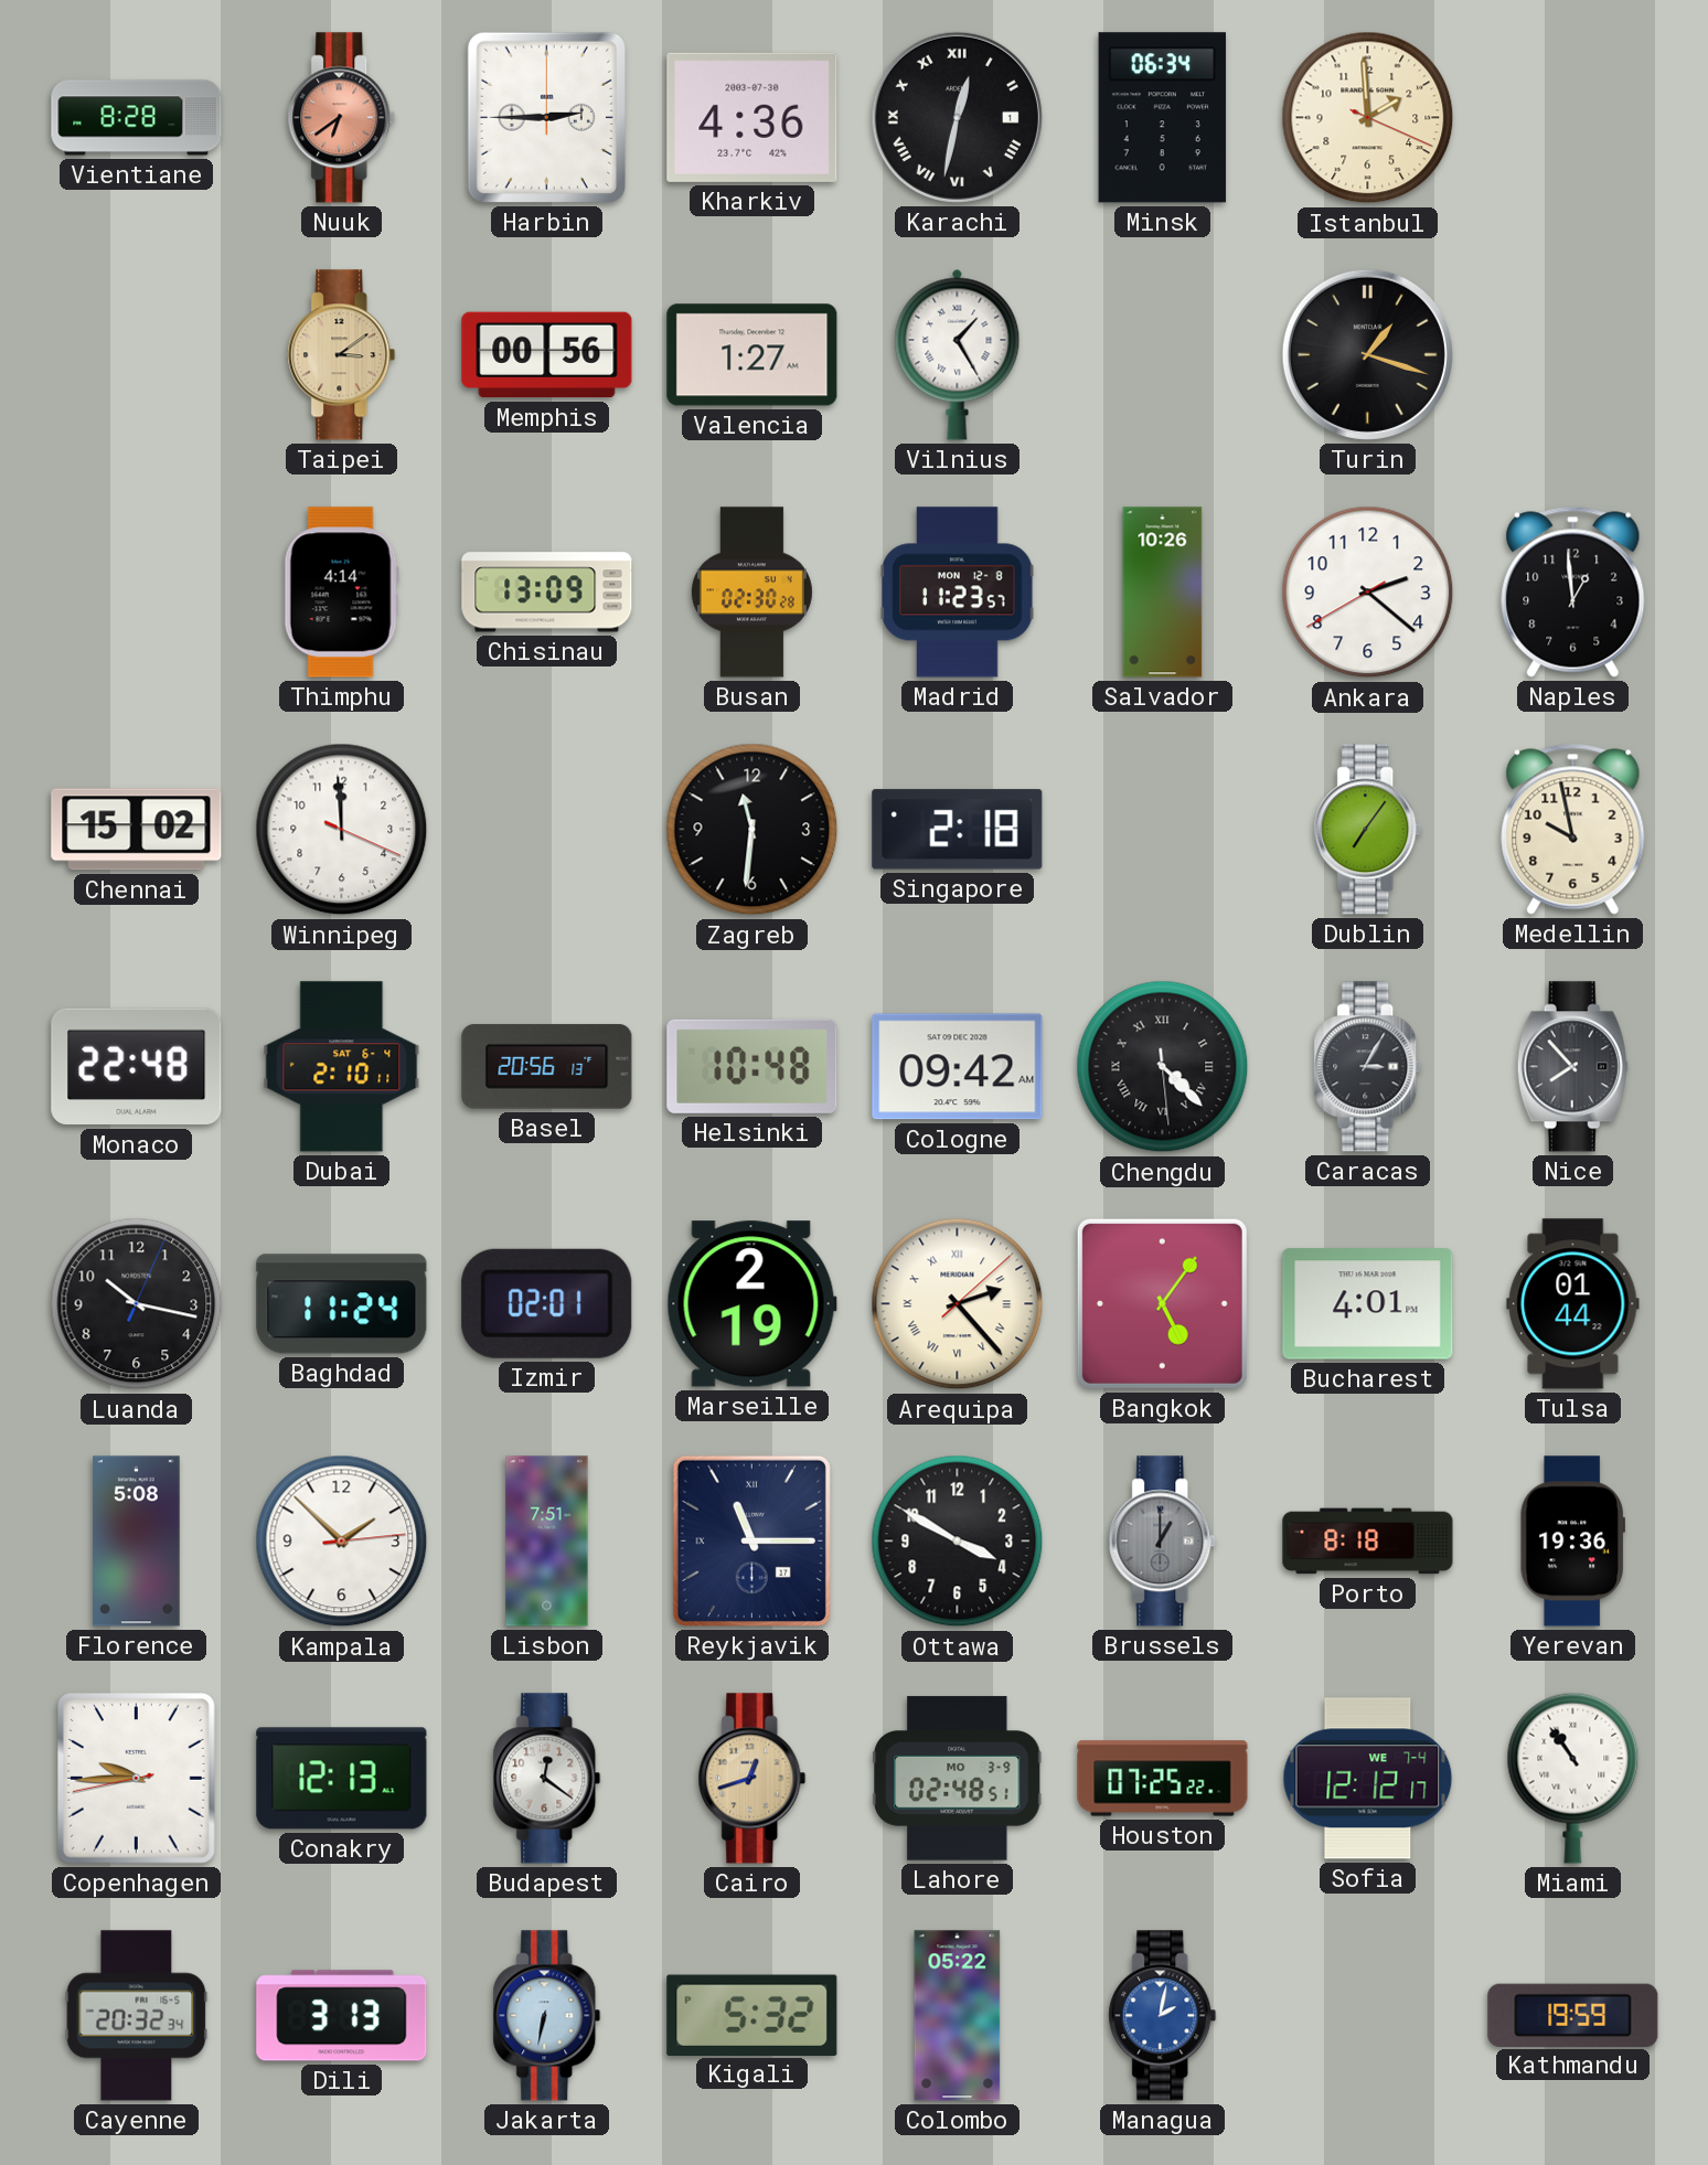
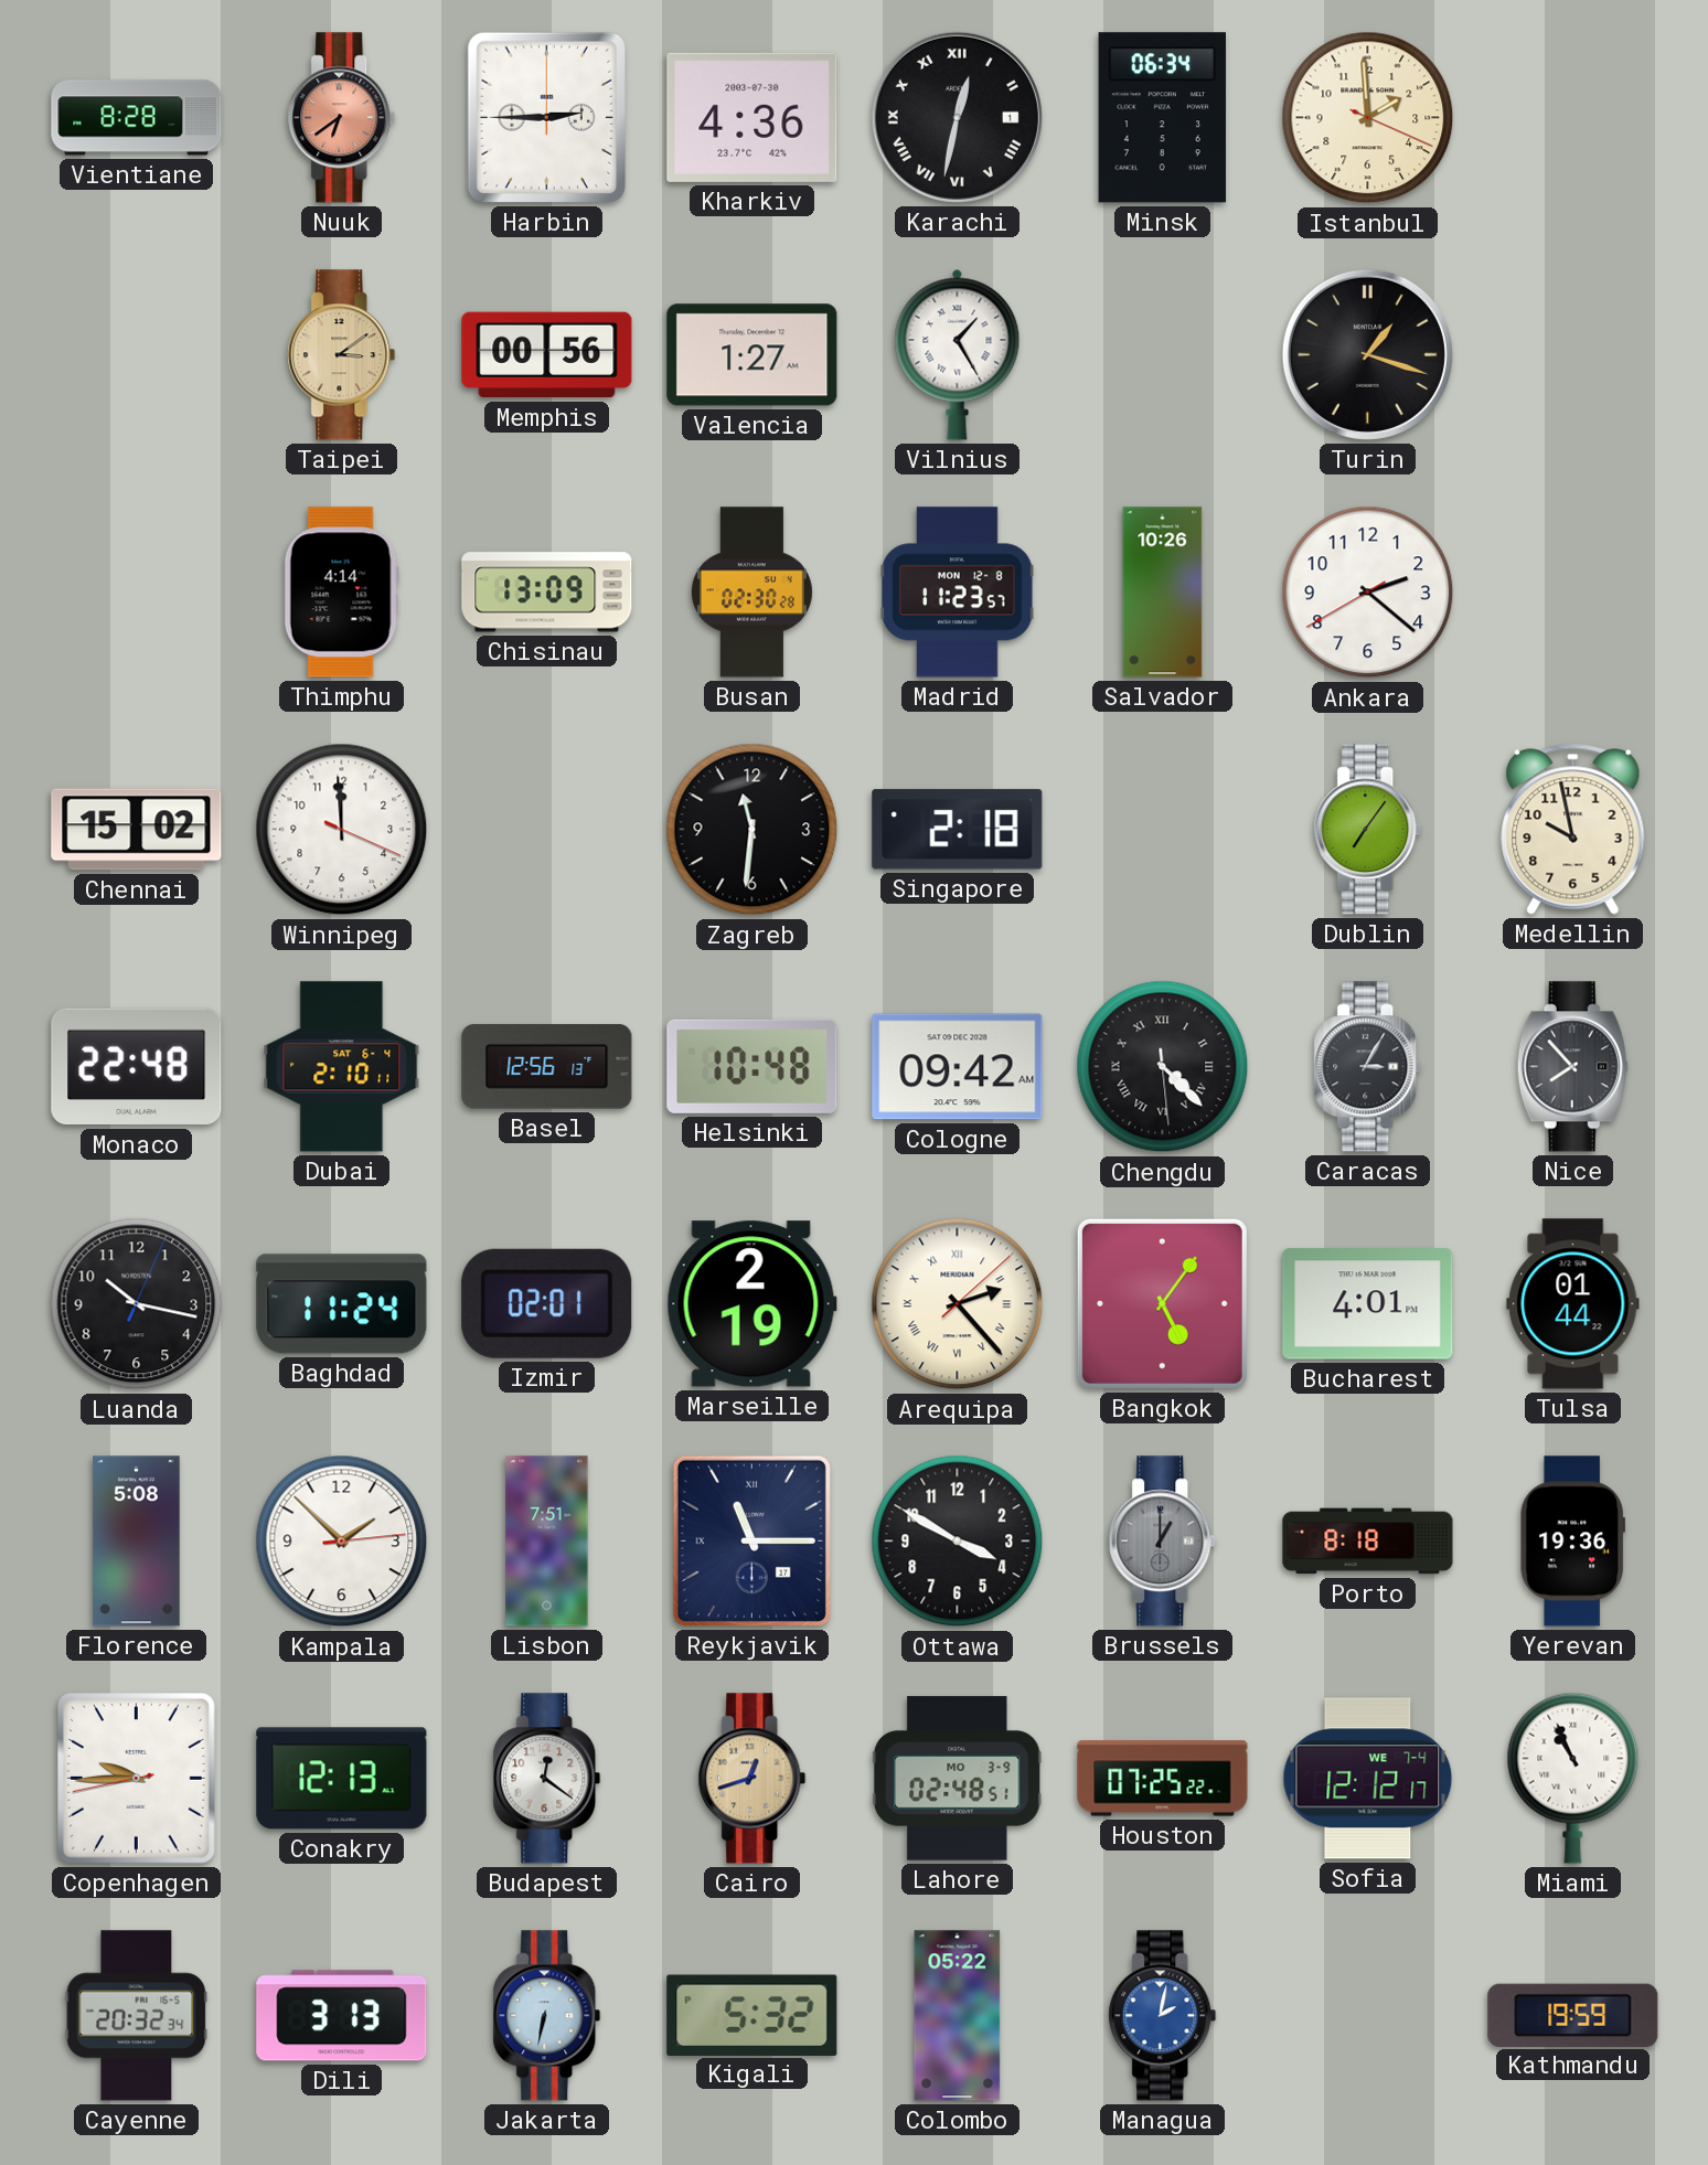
Naples: 12:59 -> none
Basel: 20:56 -> 12:56
Miami: 10:54 -> 10:56
